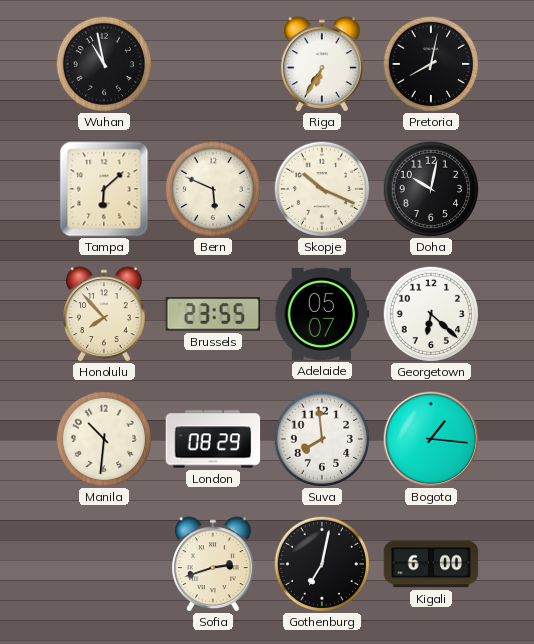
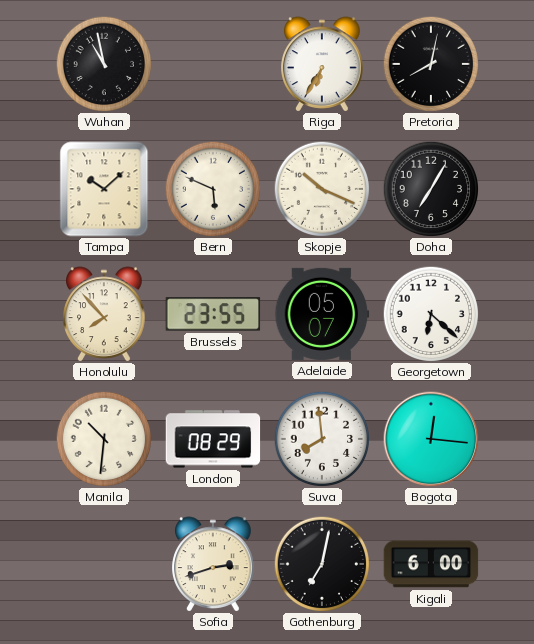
Tampa: 6:08 -> 10:08
Doha: 10:02 -> 7:05
Bogota: 1:16 -> 12:16
